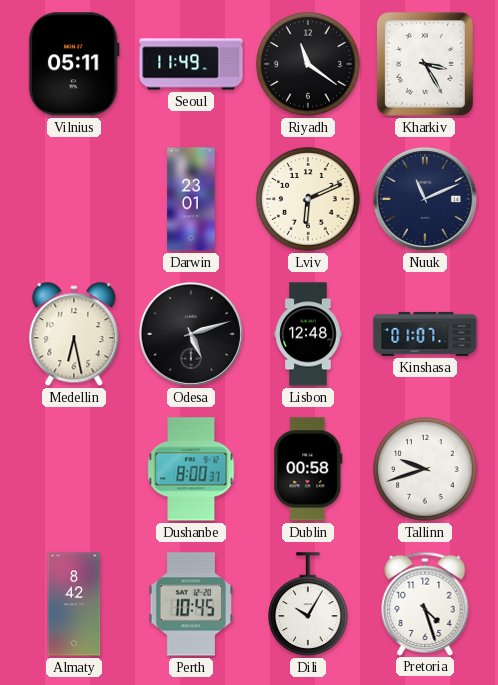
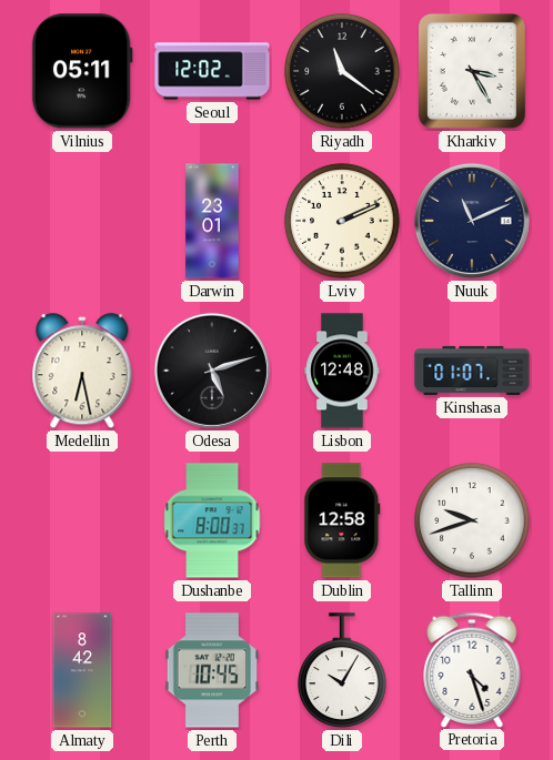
Seoul: 11:49 -> 12:02
Lviv: 6:11 -> 2:11
Dublin: 00:58 -> 12:58
